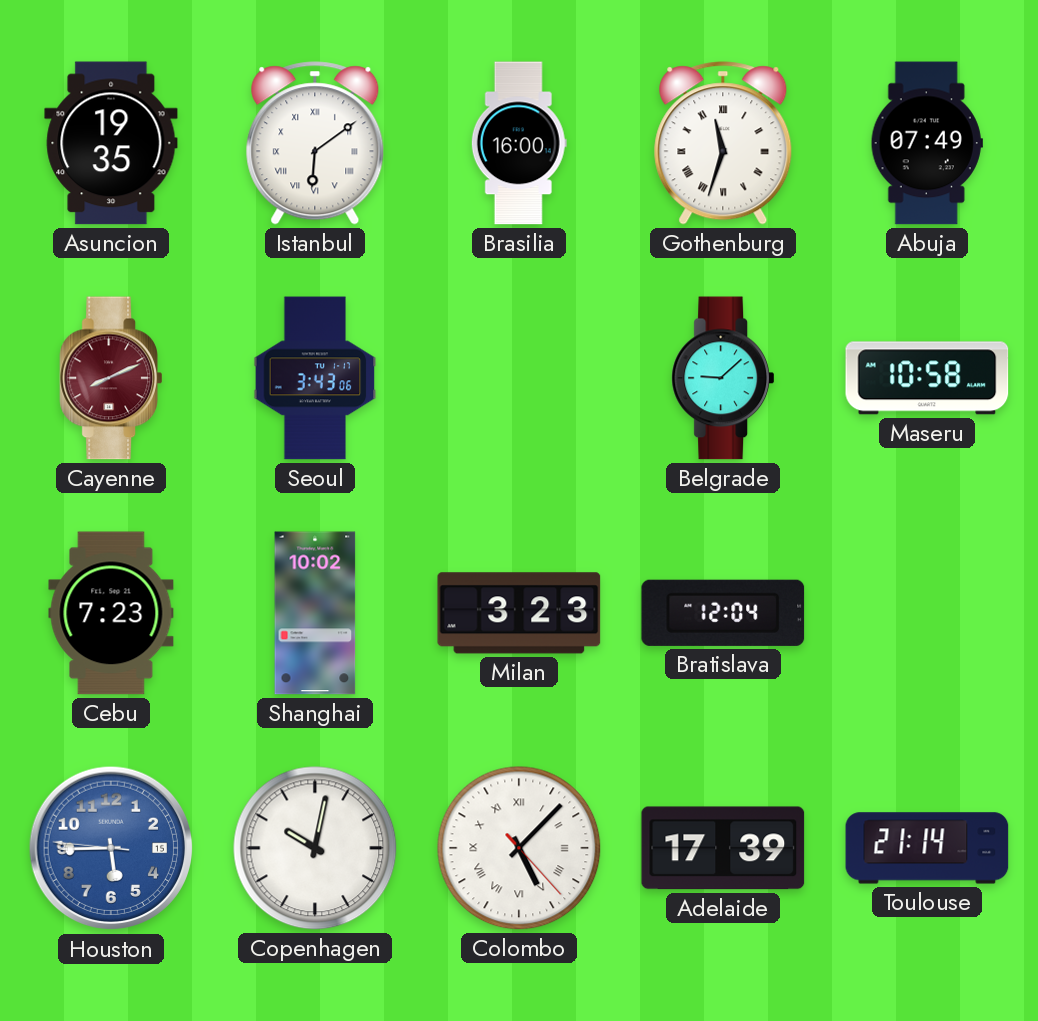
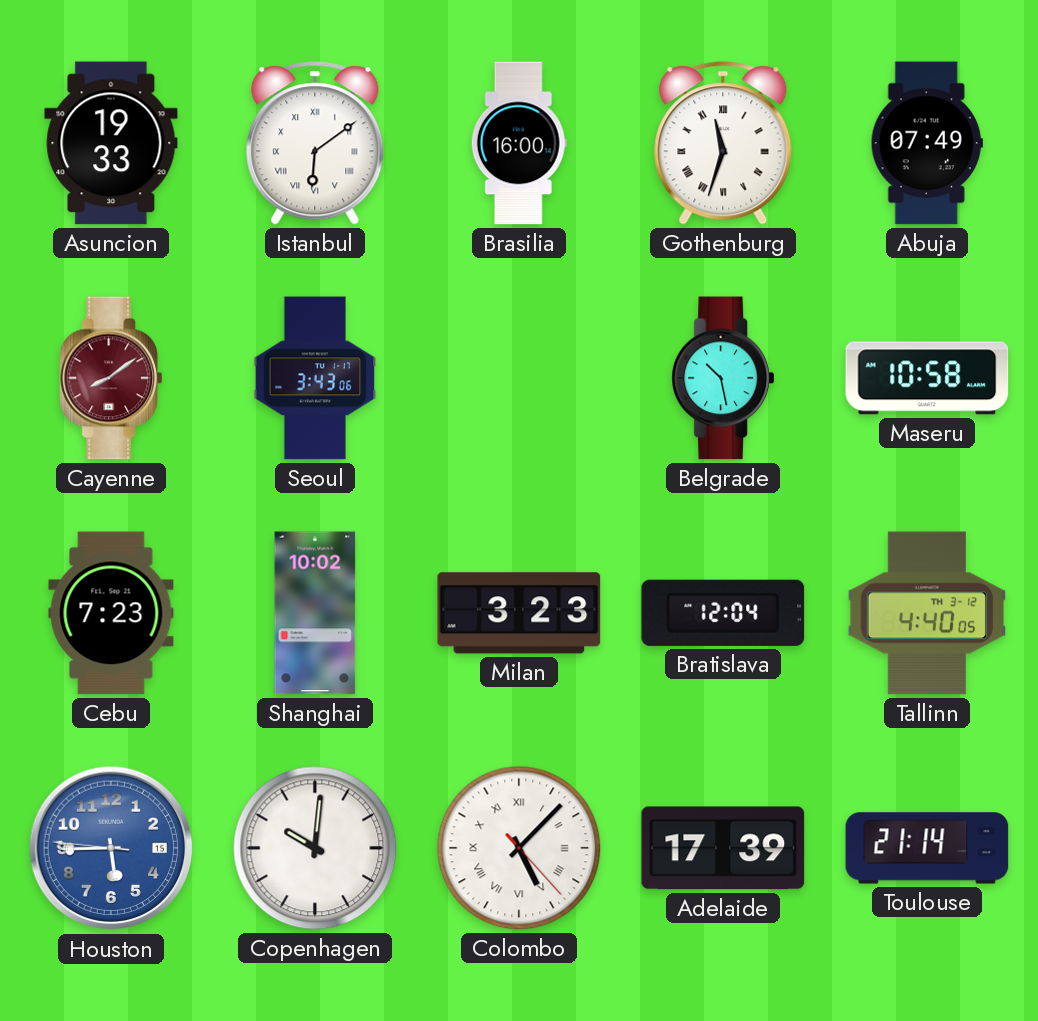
Asuncion: 19:35 -> 19:33
Cayenne: 8:11 -> 8:09
Belgrade: 9:08 -> 10:28
Tallinn: none -> 4:40
Copenhagen: 10:02 -> 10:01
